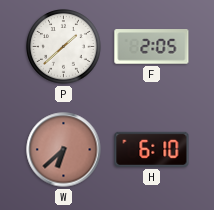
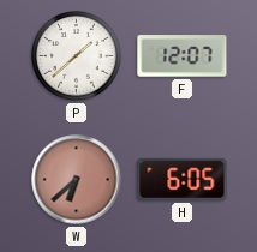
F: 2:05 -> 12:07
H: 6:10 -> 6:05
